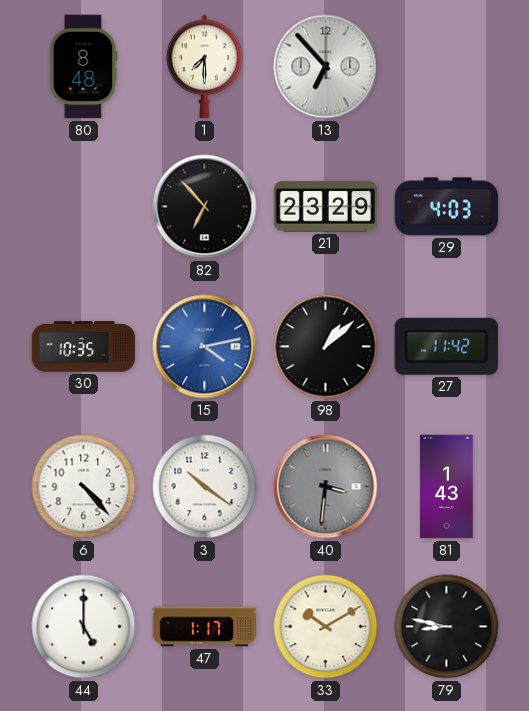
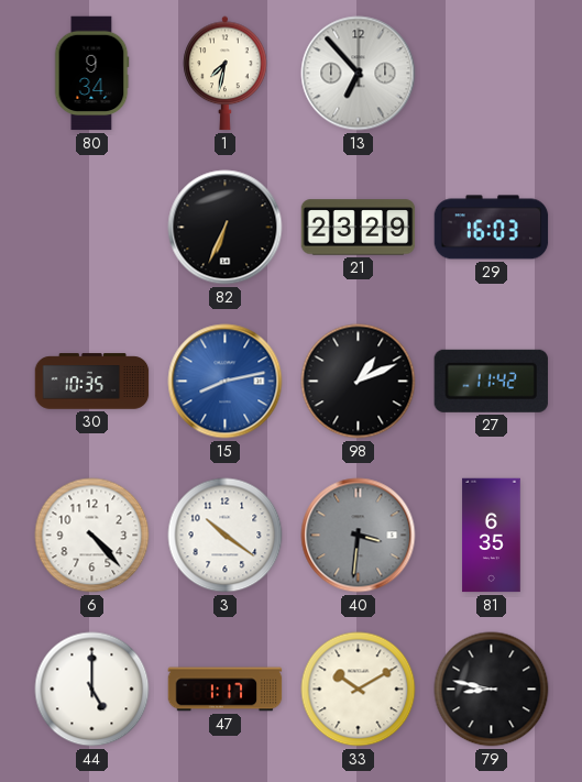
80: 8:48 -> 9:34
1: 7:30 -> 7:32
82: 6:53 -> 6:34
29: 4:03 -> 16:03
15: 4:13 -> 8:13
98: 1:08 -> 1:11
81: 1:43 -> 6:35
